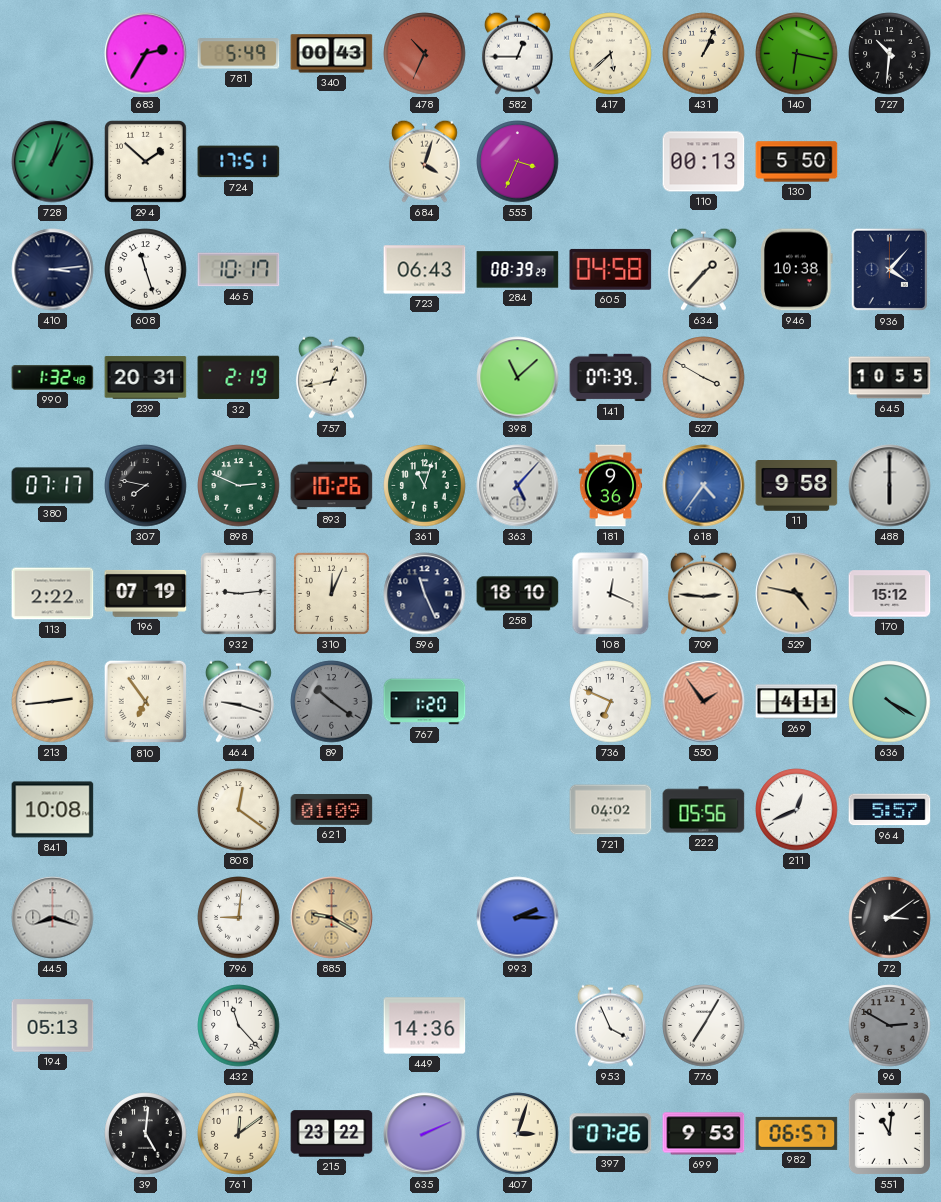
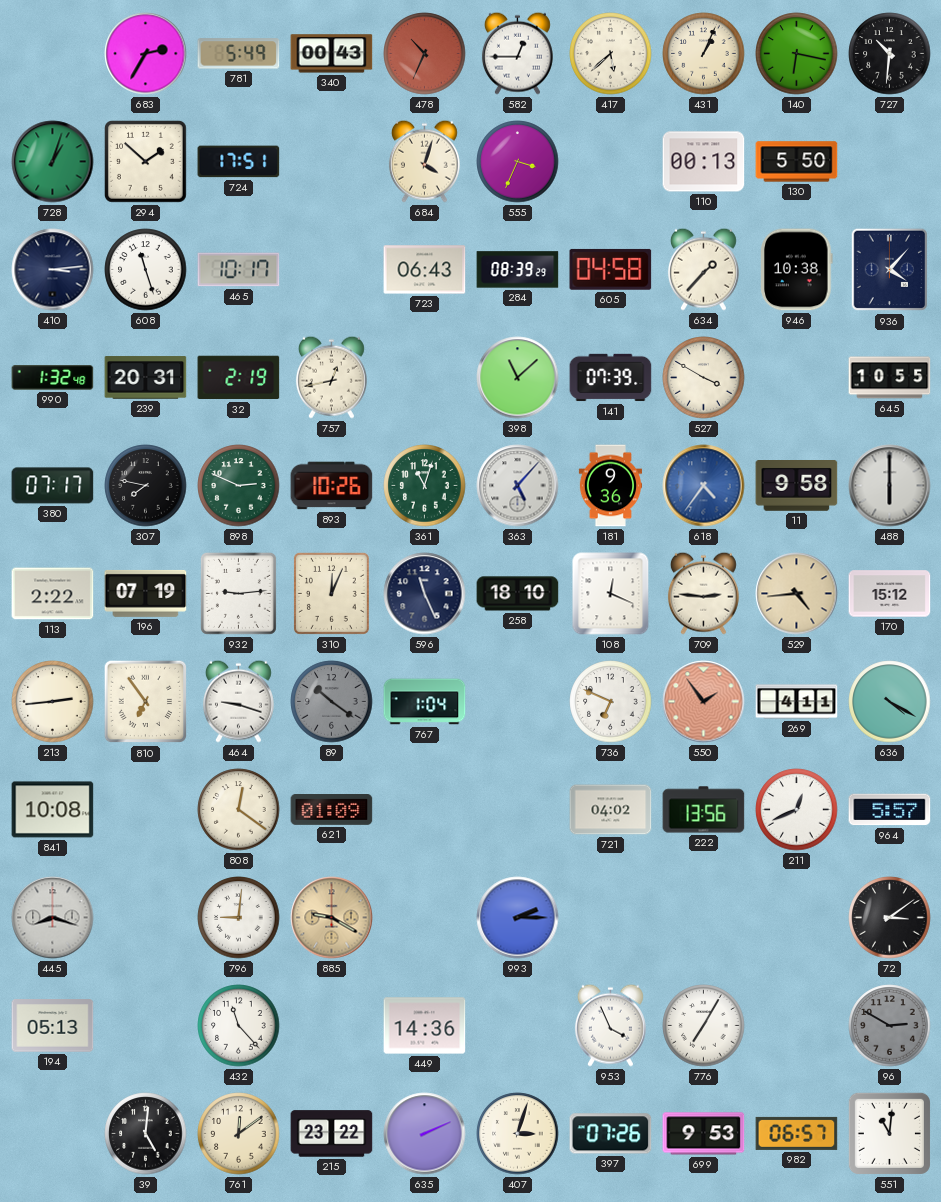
529: 4:47 -> 4:44
767: 1:20 -> 1:04
222: 05:56 -> 13:56
